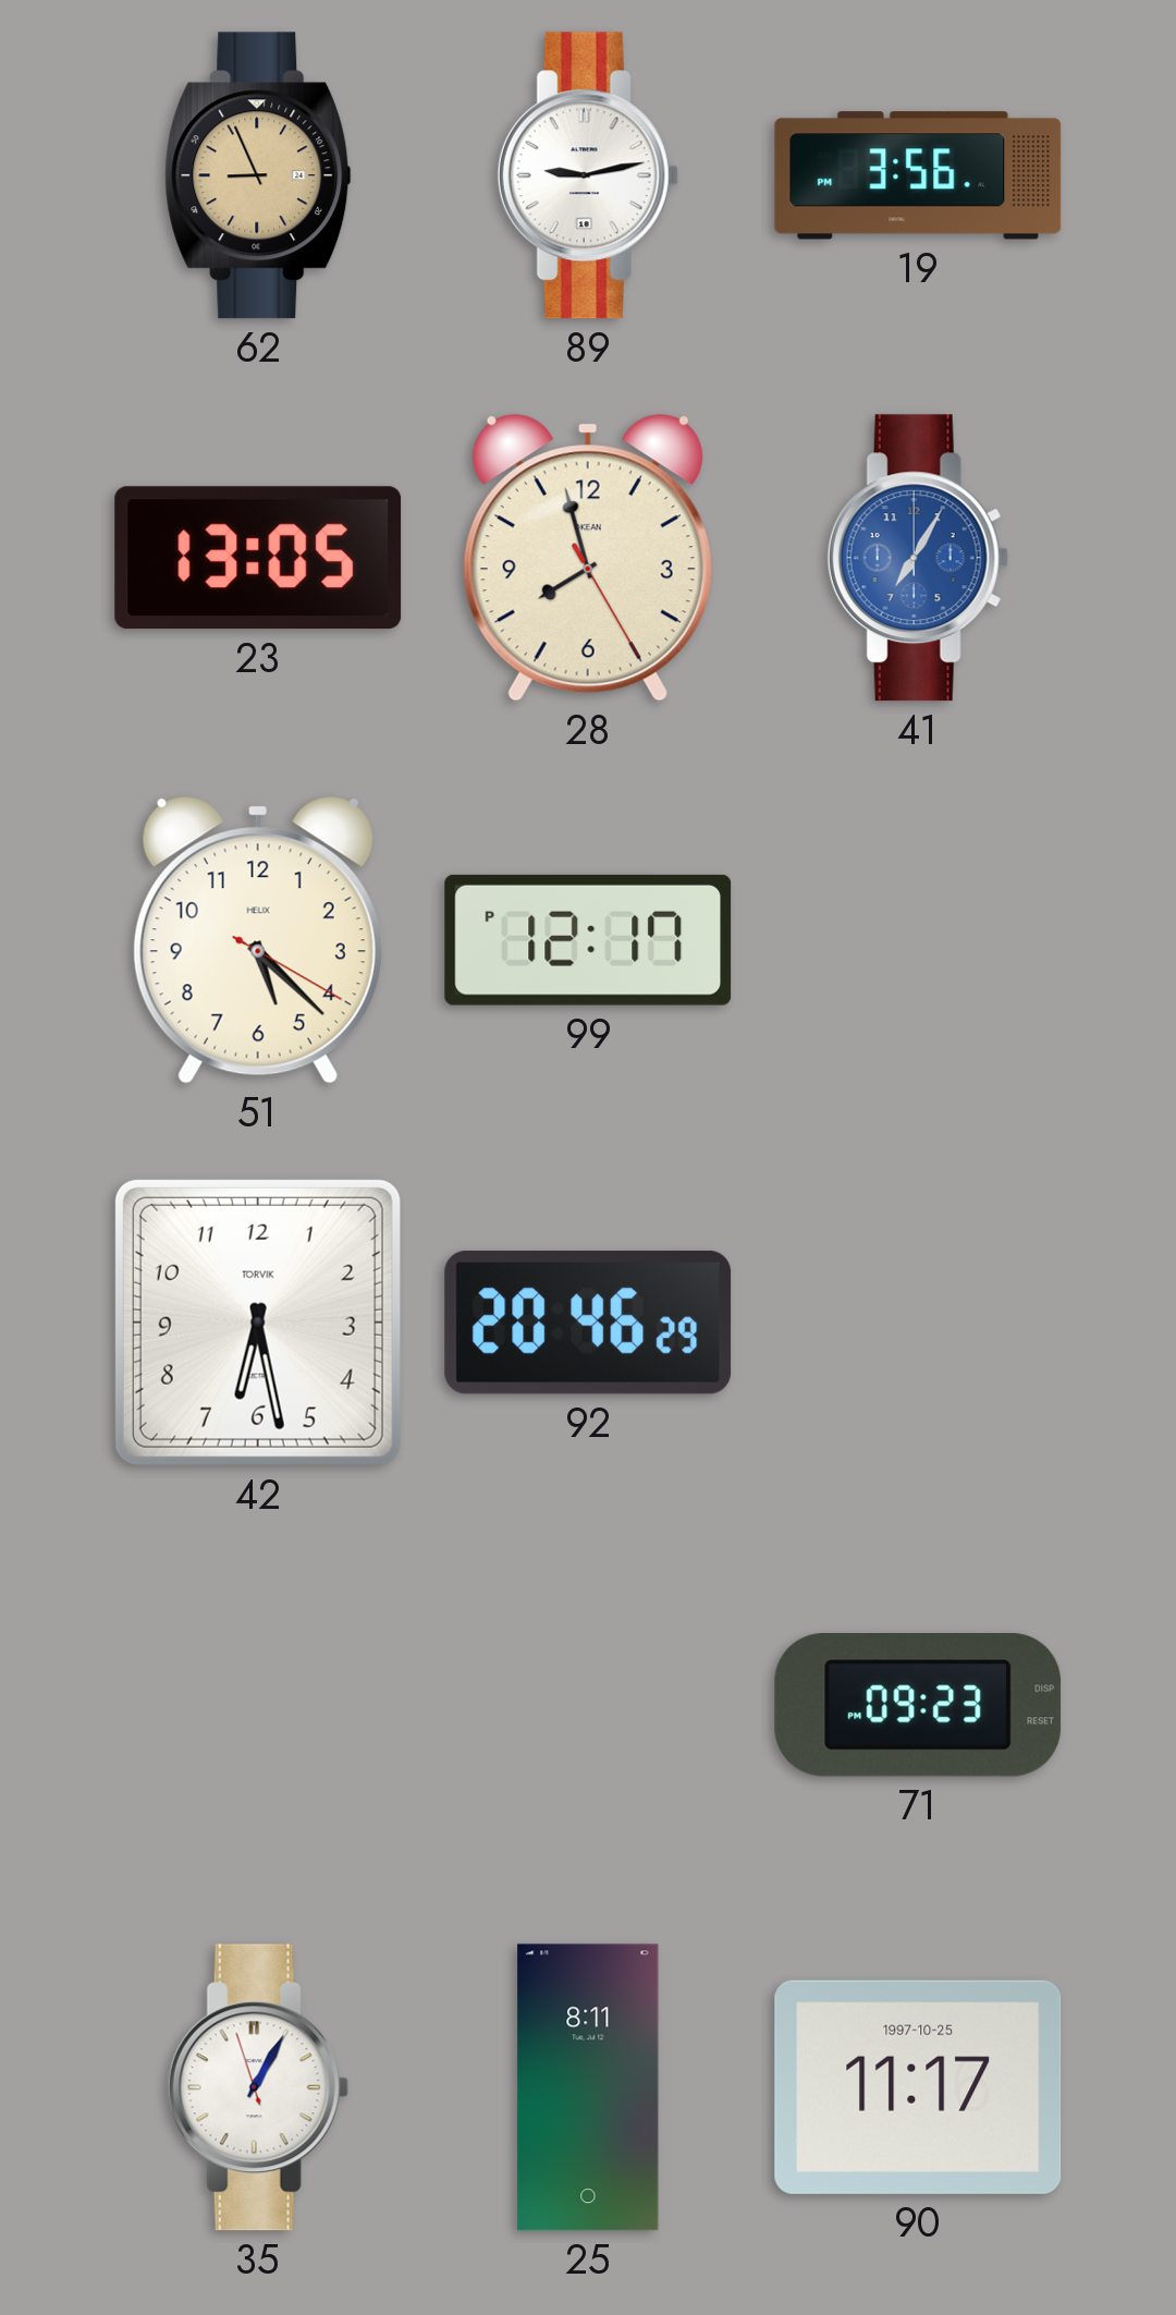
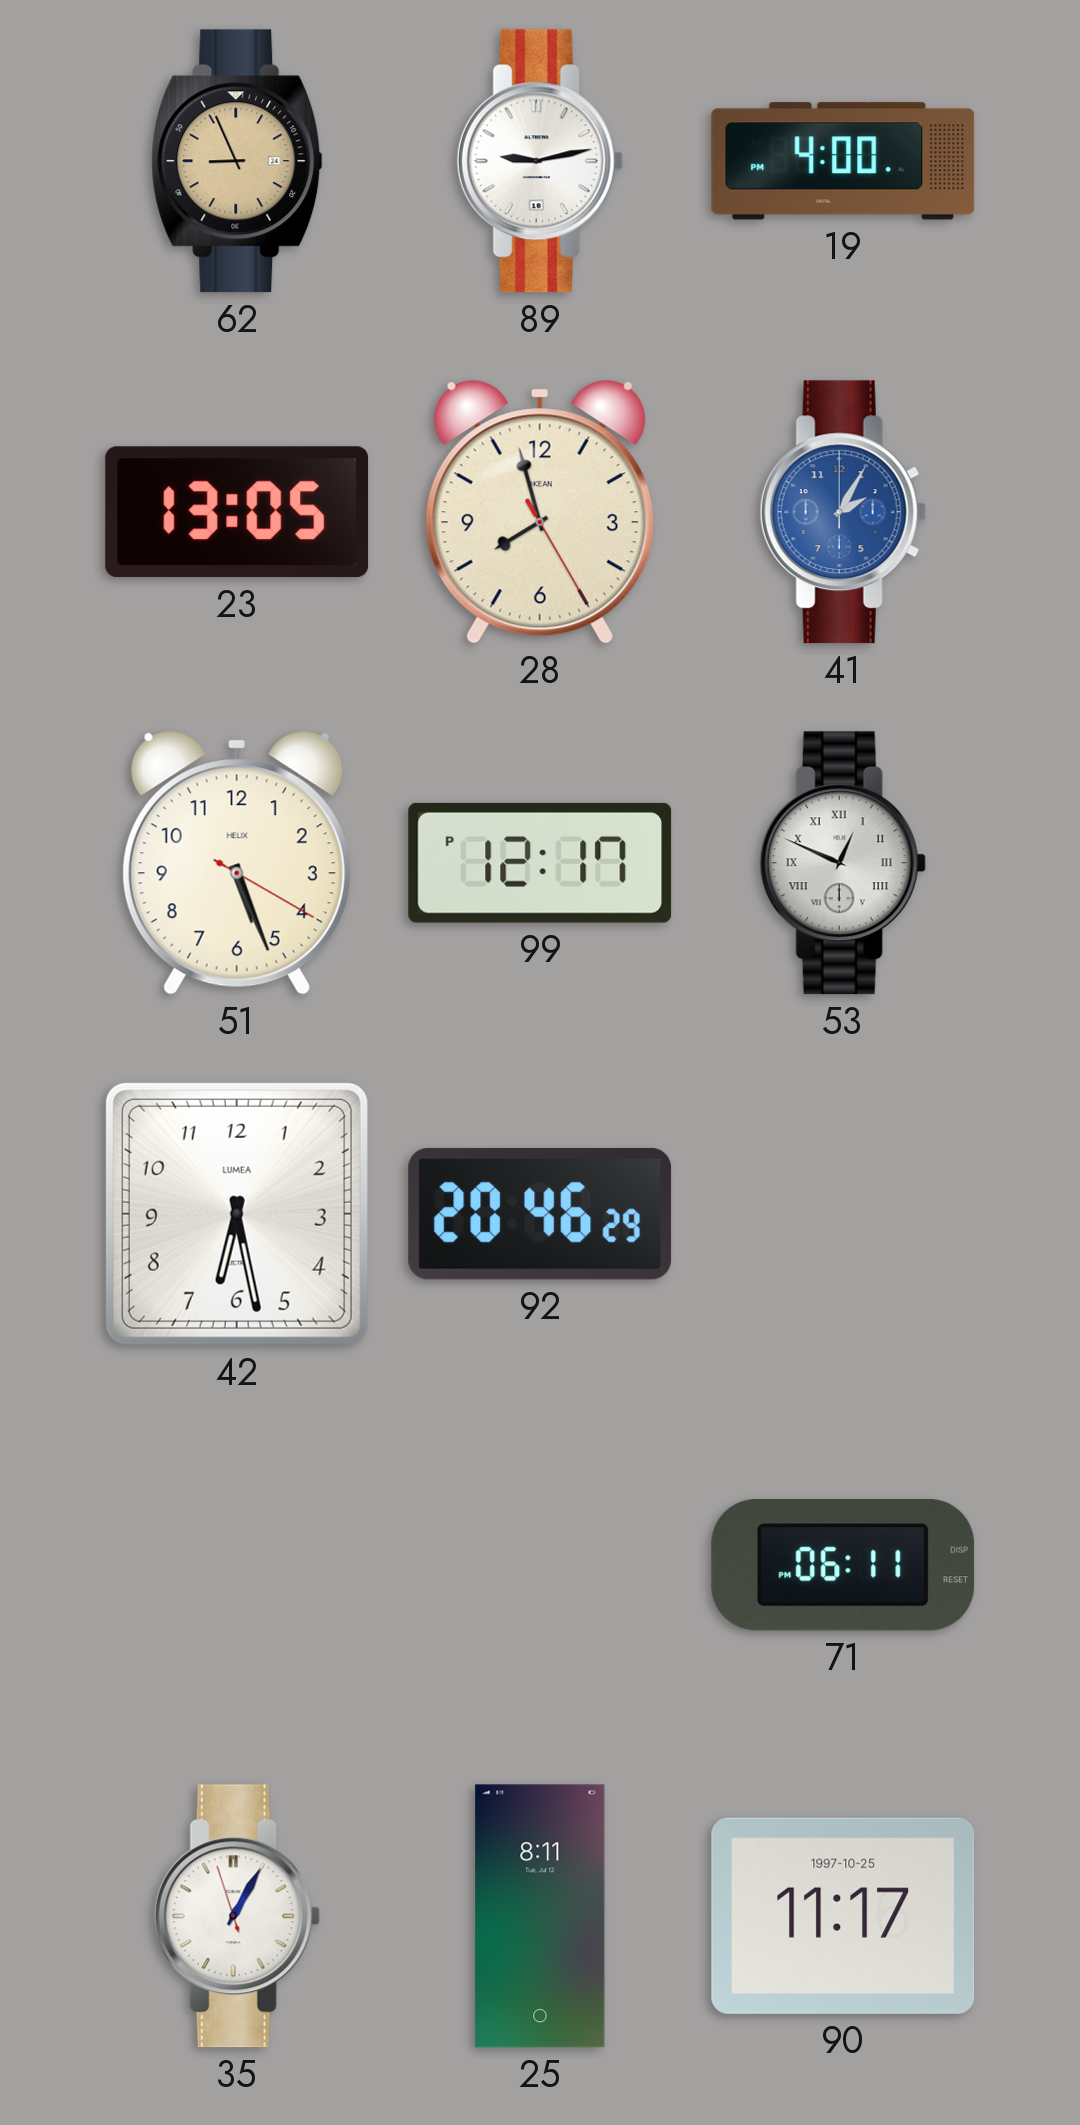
19: 3:56 -> 4:00
41: 7:05 -> 2:05
51: 5:22 -> 5:26
53: none -> 12:49
42 brand: TORVIK -> LUMEA
71: 09:23 -> 06:11
